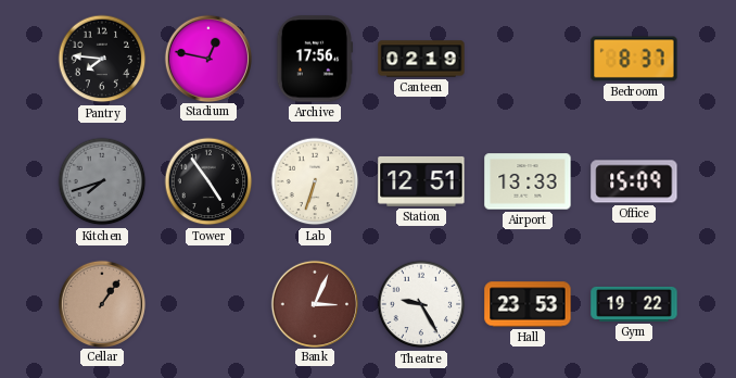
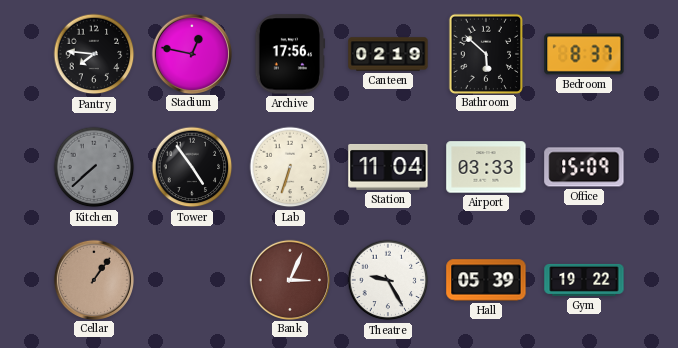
Bathroom: none -> 5:52
Kitchen: 7:42 -> 7:38
Station: 12:51 -> 11:04
Airport: 13:33 -> 03:33
Hall: 23:53 -> 05:39
